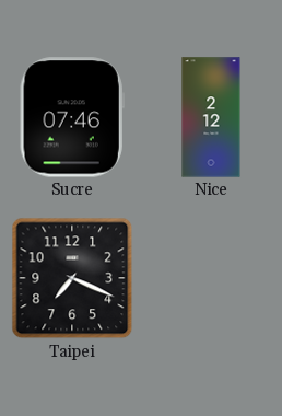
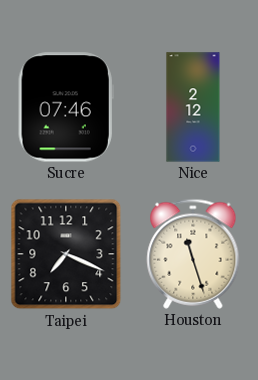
Houston: none -> 11:27
